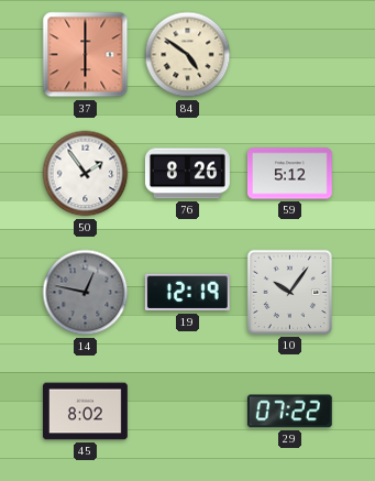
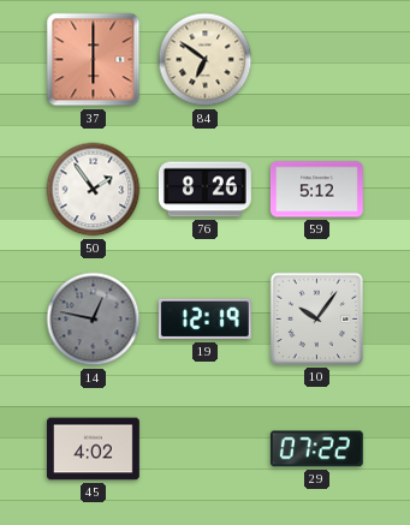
84: 4:51 -> 6:51
45: 8:02 -> 4:02
